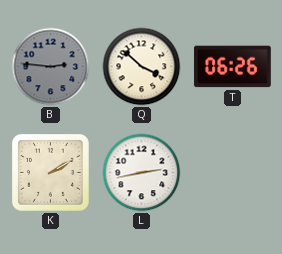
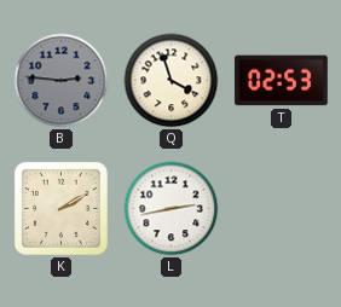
Q: 3:52 -> 3:57
T: 06:26 -> 02:53
